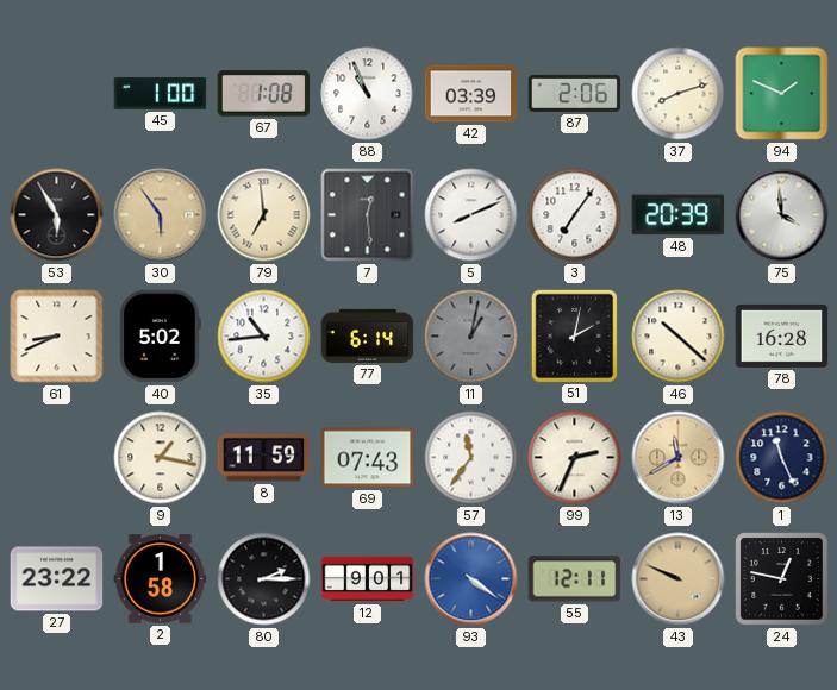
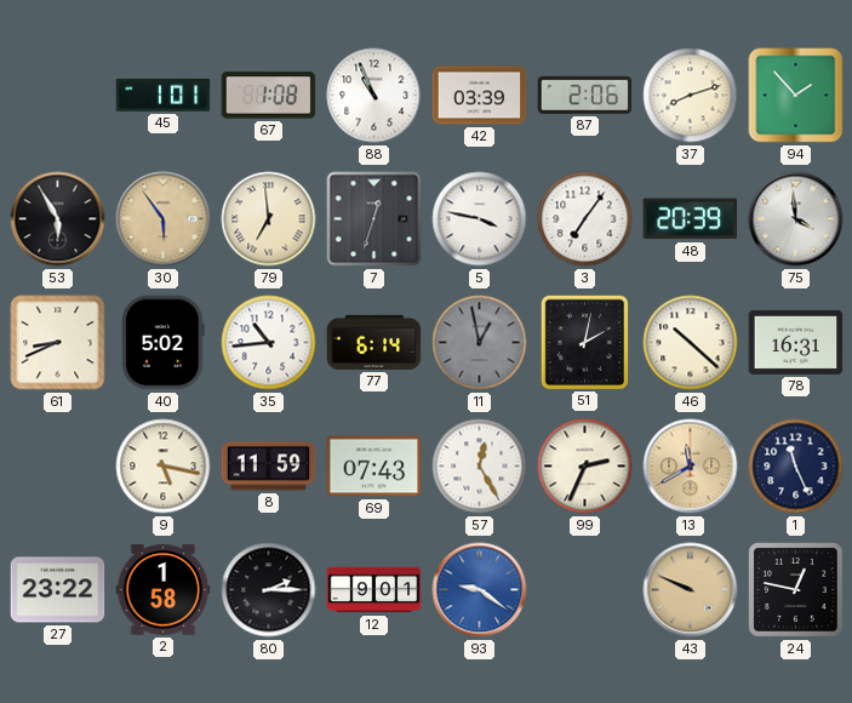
45: 1:00 -> 1:01
94: 1:49 -> 1:53
7: 12:29 -> 12:33
5: 8:11 -> 3:47
11: 1:02 -> 12:58
78: 16:28 -> 16:31
9: 1:17 -> 5:17
57: 11:36 -> 12:25
93: 4:21 -> 9:21
55: 12:11 -> none
